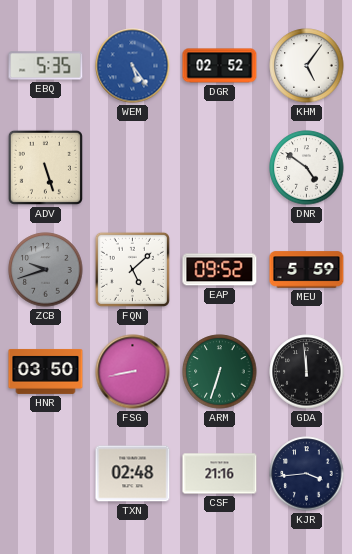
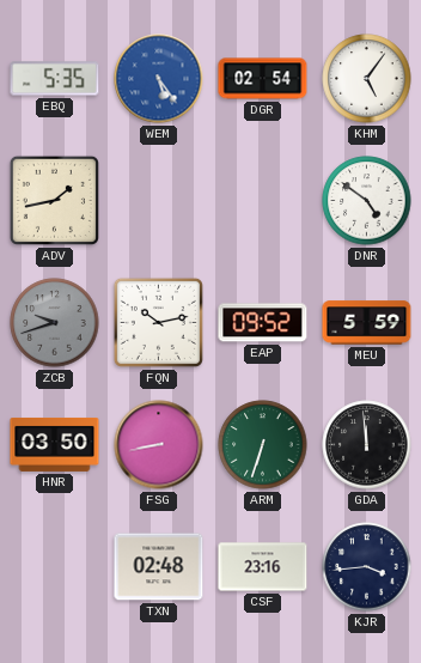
DGR: 02:52 -> 02:54
ADV: 5:27 -> 1:43
FQN: 5:08 -> 10:13
CSF: 21:16 -> 23:16
